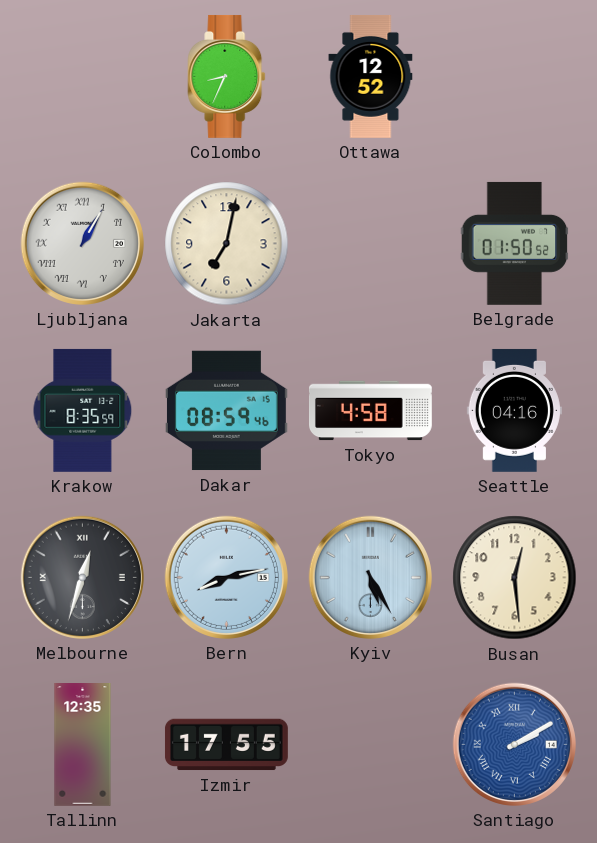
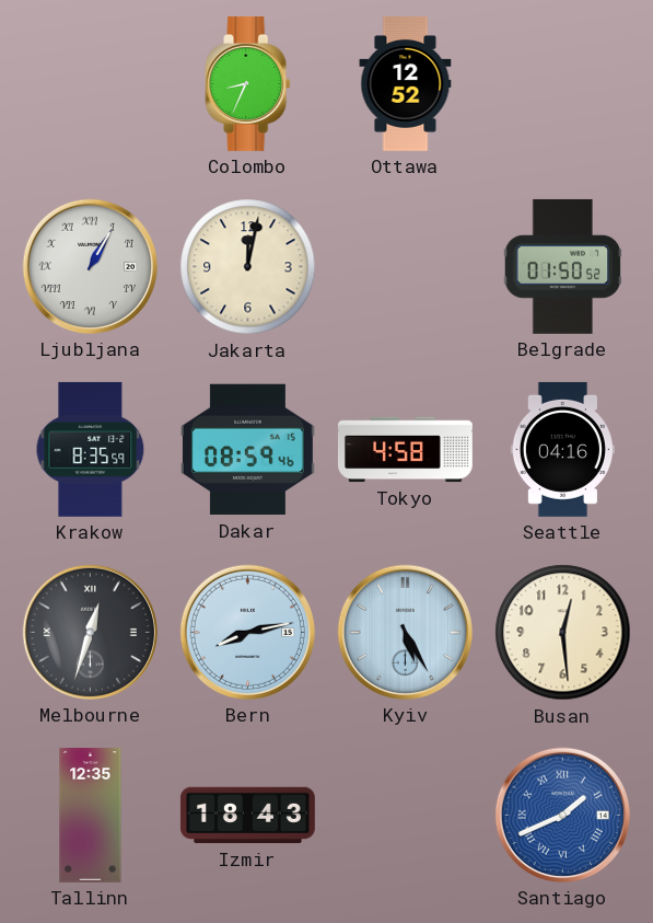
Jakarta: 7:02 -> 12:02
Izmir: 17:55 -> 18:43
Santiago: 2:10 -> 1:41
